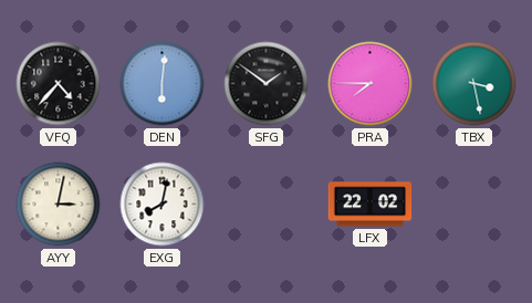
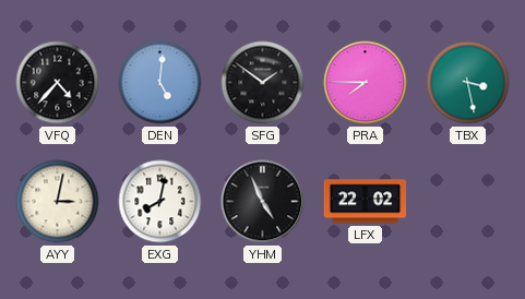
DEN: 6:01 -> 5:01
YHM: none -> 4:56
